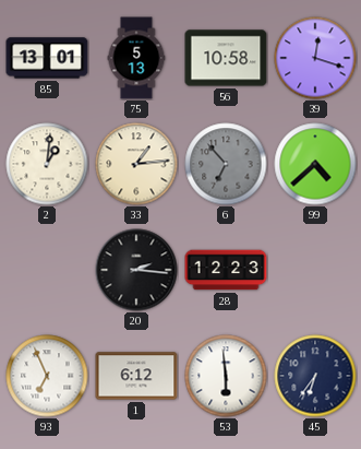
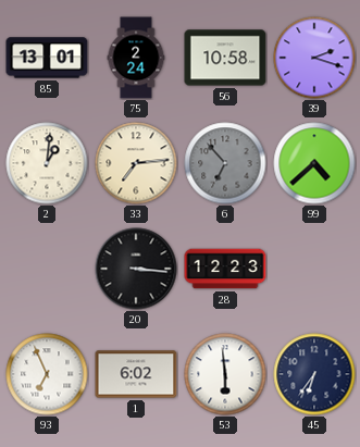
75: 5:13 -> 2:24
39: 12:18 -> 2:18
33: 1:14 -> 7:14
20: 2:16 -> 3:16
1: 6:12 -> 6:02
